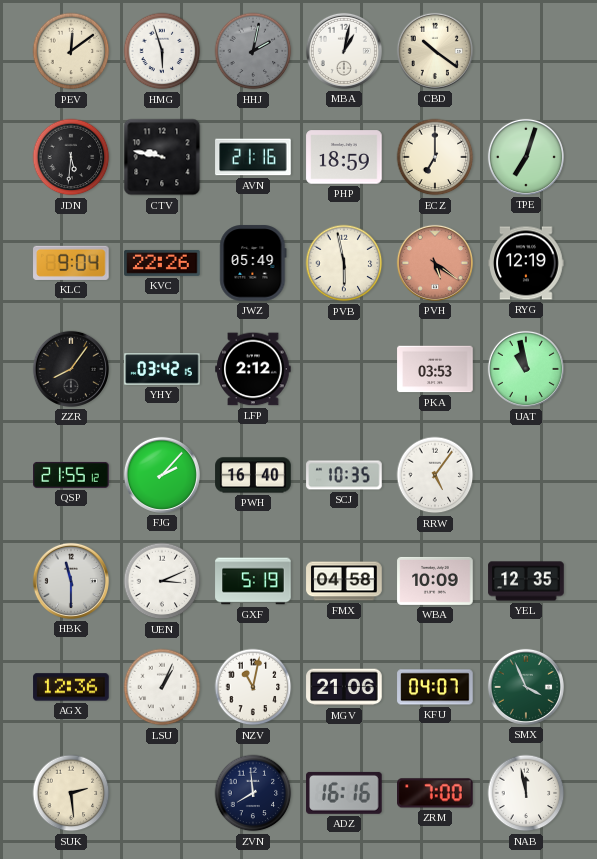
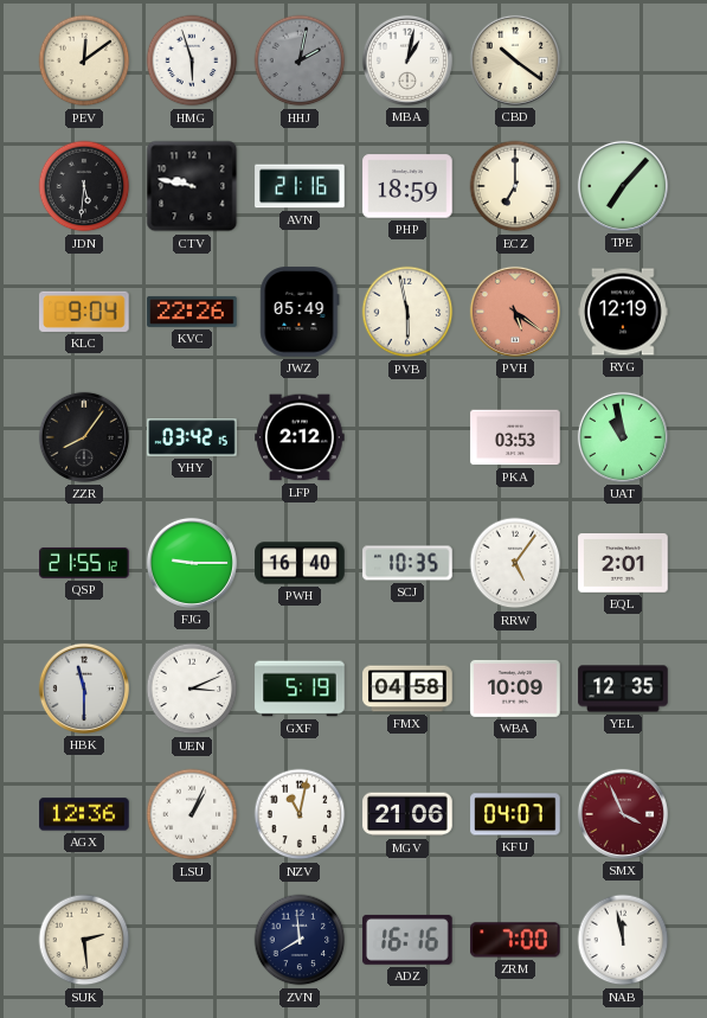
TPE: 7:03 -> 7:07
FJG: 2:07 -> 9:15
EQL: none -> 2:01
SMX dial: green -> burgundy
